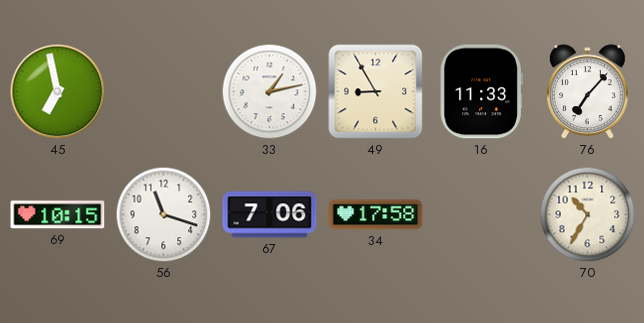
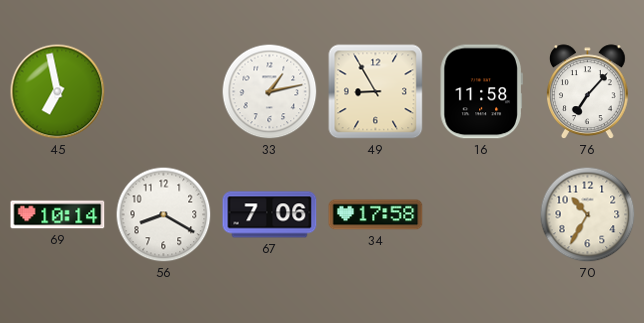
16: 11:33 -> 11:58
69: 10:15 -> 10:14
56: 11:18 -> 8:20
